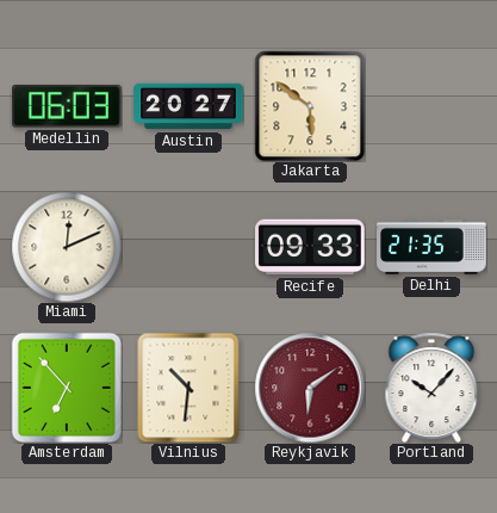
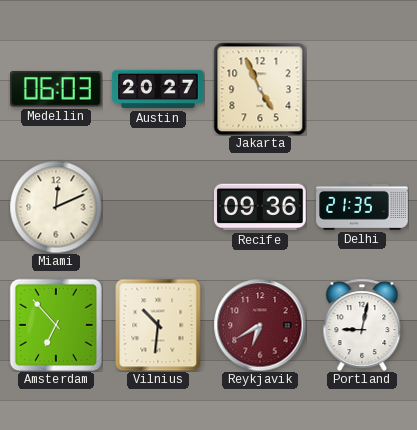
Jakarta: 5:51 -> 4:56
Recife: 09:33 -> 09:36
Reykjavik: 6:09 -> 6:40
Portland: 10:07 -> 9:02
